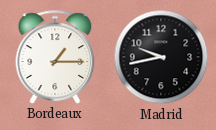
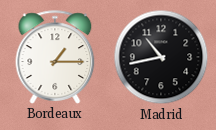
Madrid: 9:43 -> 10:43
